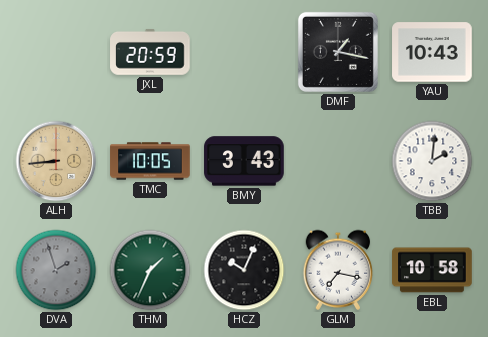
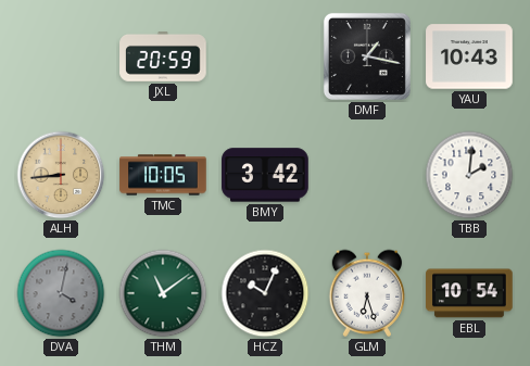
BMY: 3:43 -> 3:42
DVA: 1:57 -> 4:02
THM: 1:34 -> 11:09
GLM: 7:17 -> 6:27
EBL: 10:58 -> 10:54
